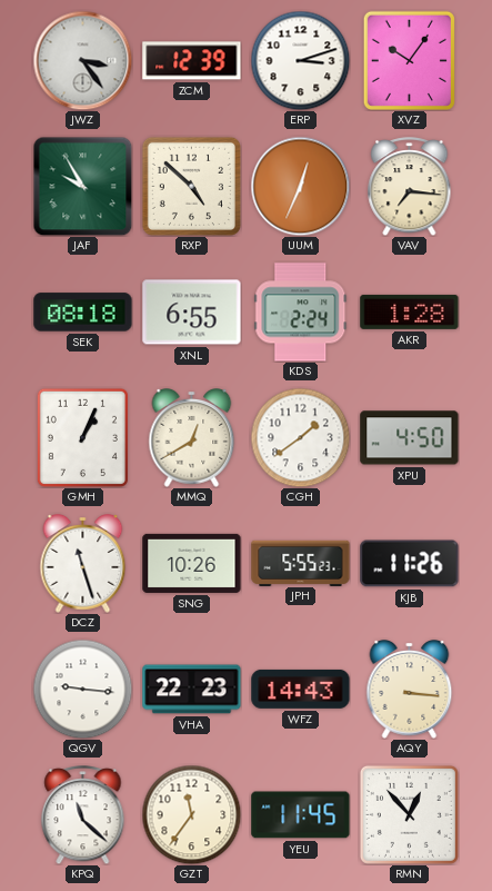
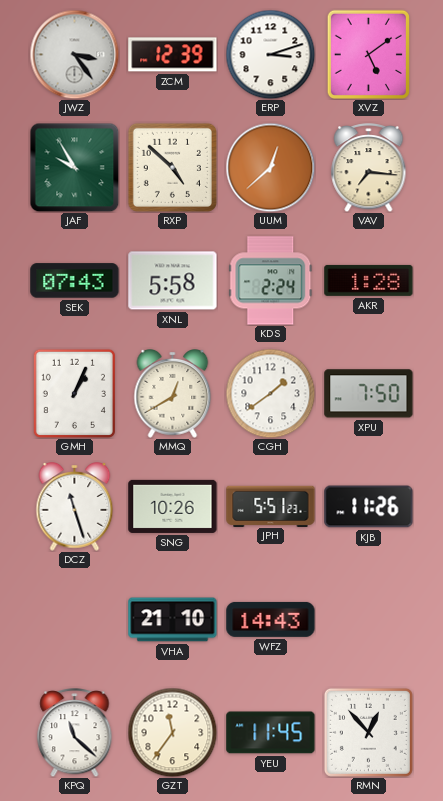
XVZ: 10:06 -> 5:09
UUM: 12:34 -> 12:38
SEK: 08:18 -> 07:43
XNL: 6:55 -> 5:58
XPU: 4:50 -> 7:50
JPH: 5:55 -> 5:51
QGV: 9:16 -> none
VHA: 22:23 -> 21:10
AQY: 3:16 -> none
